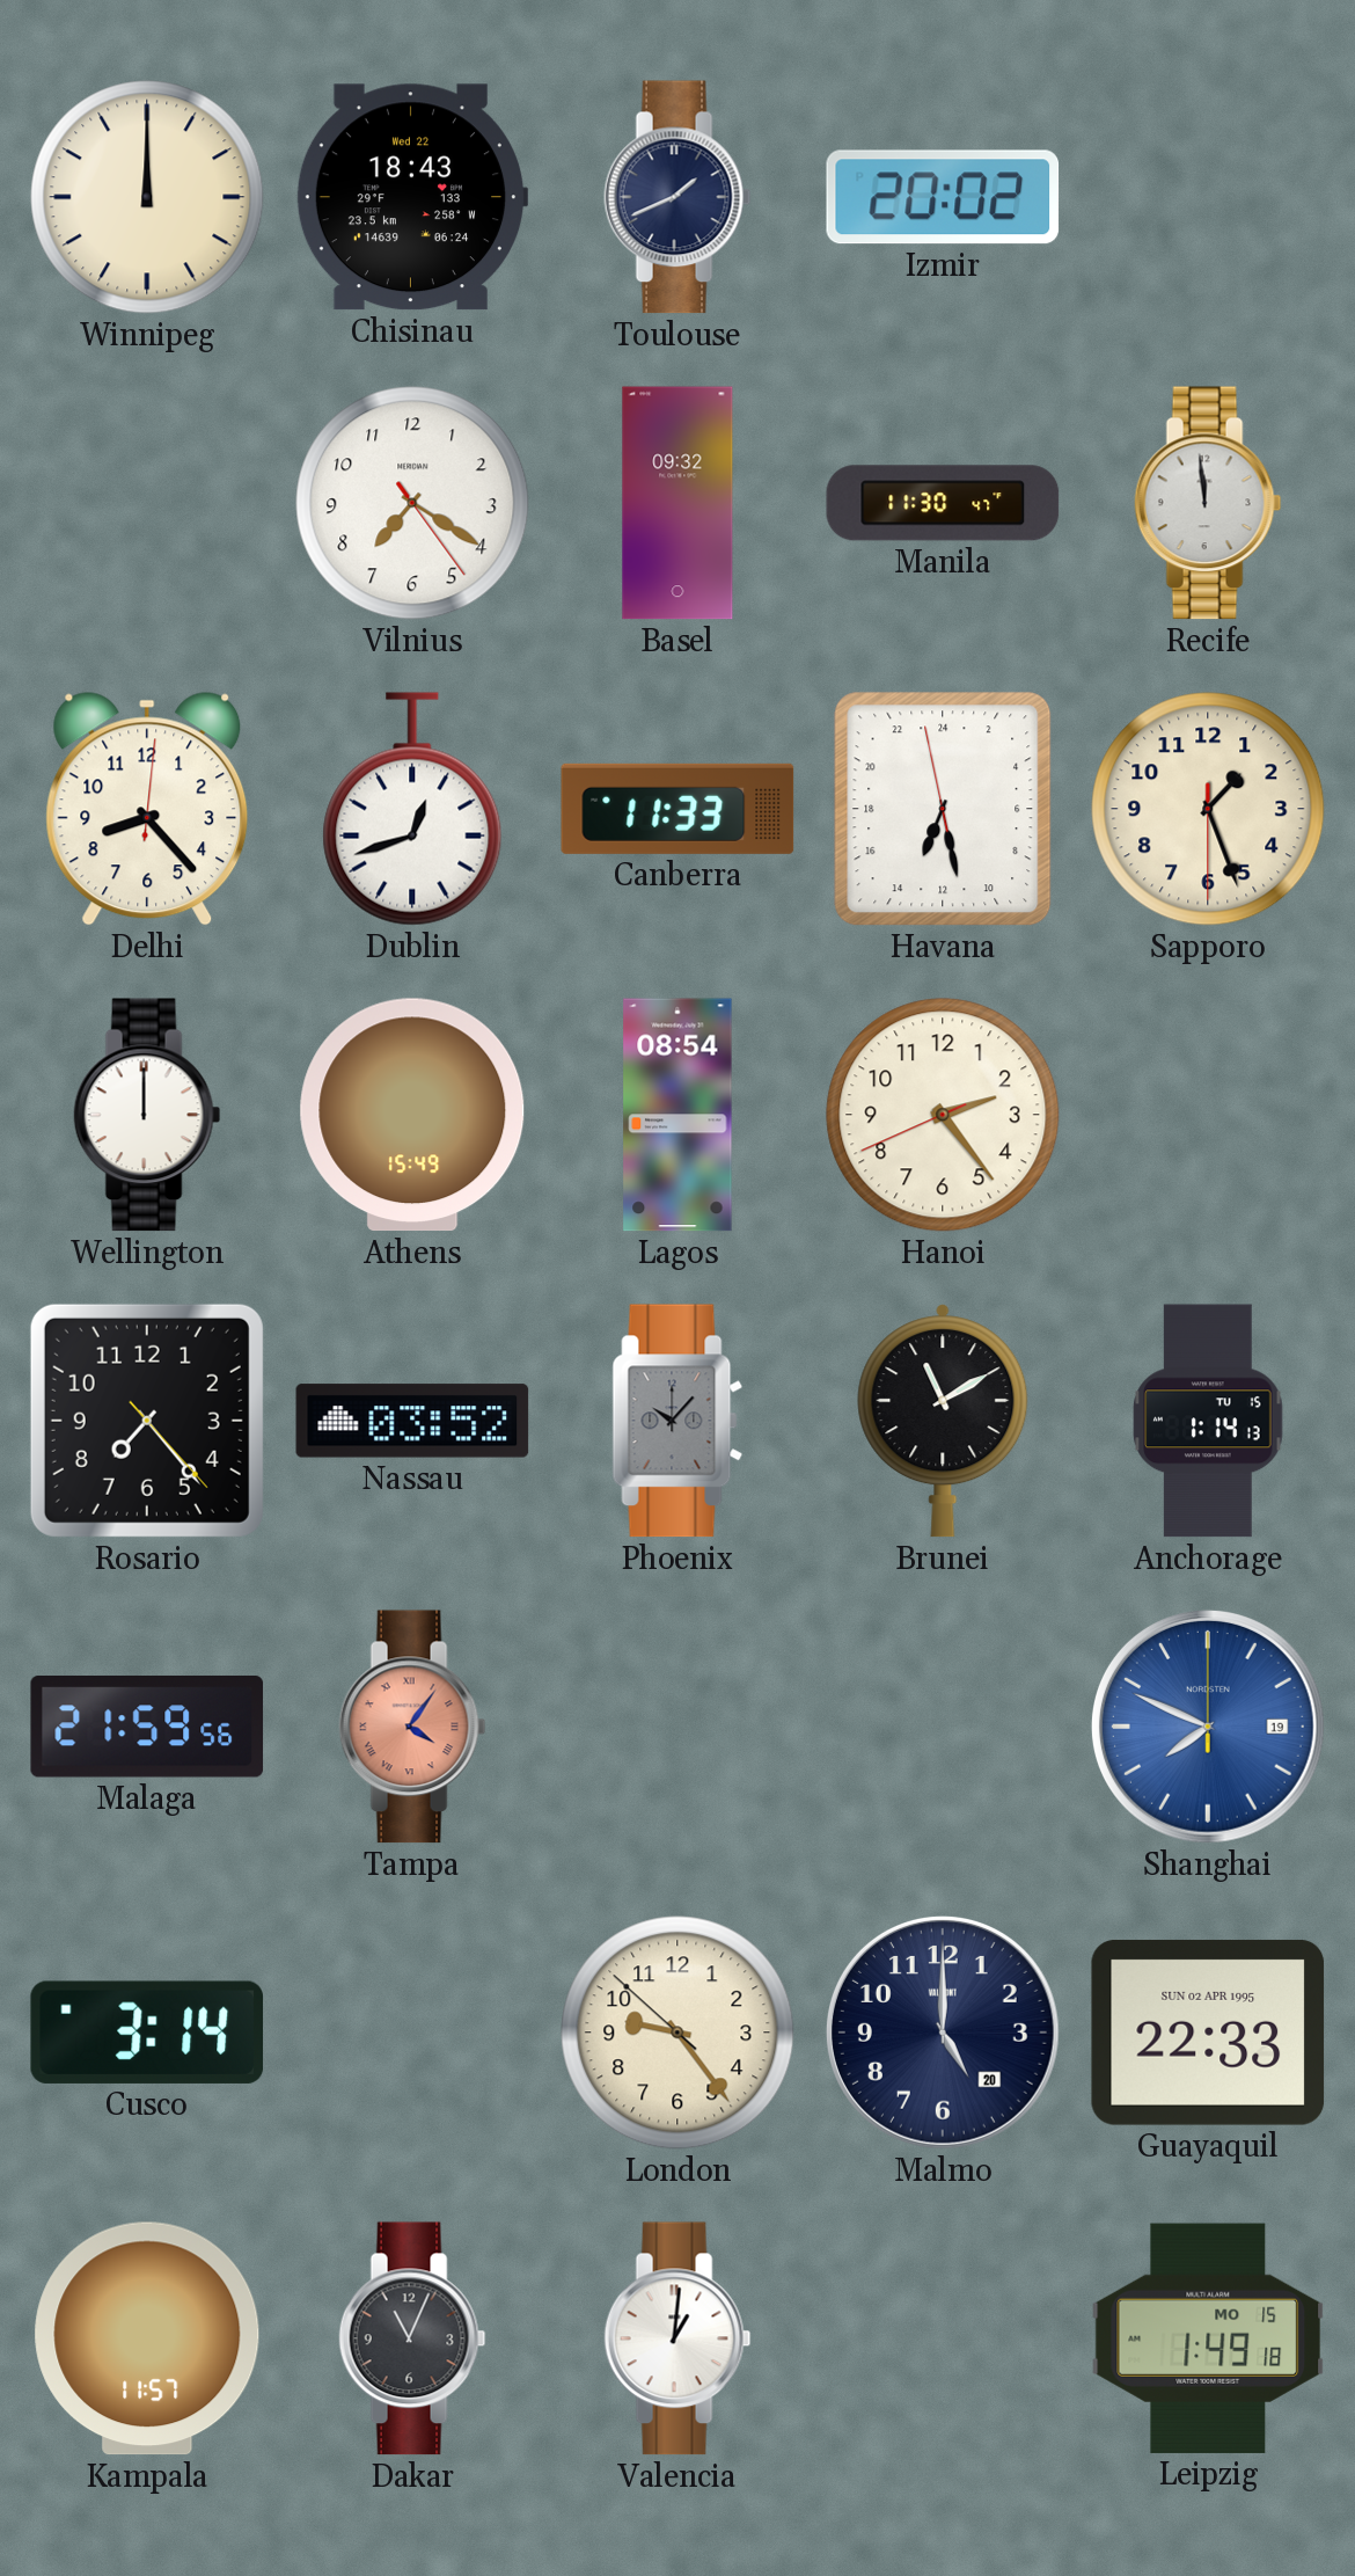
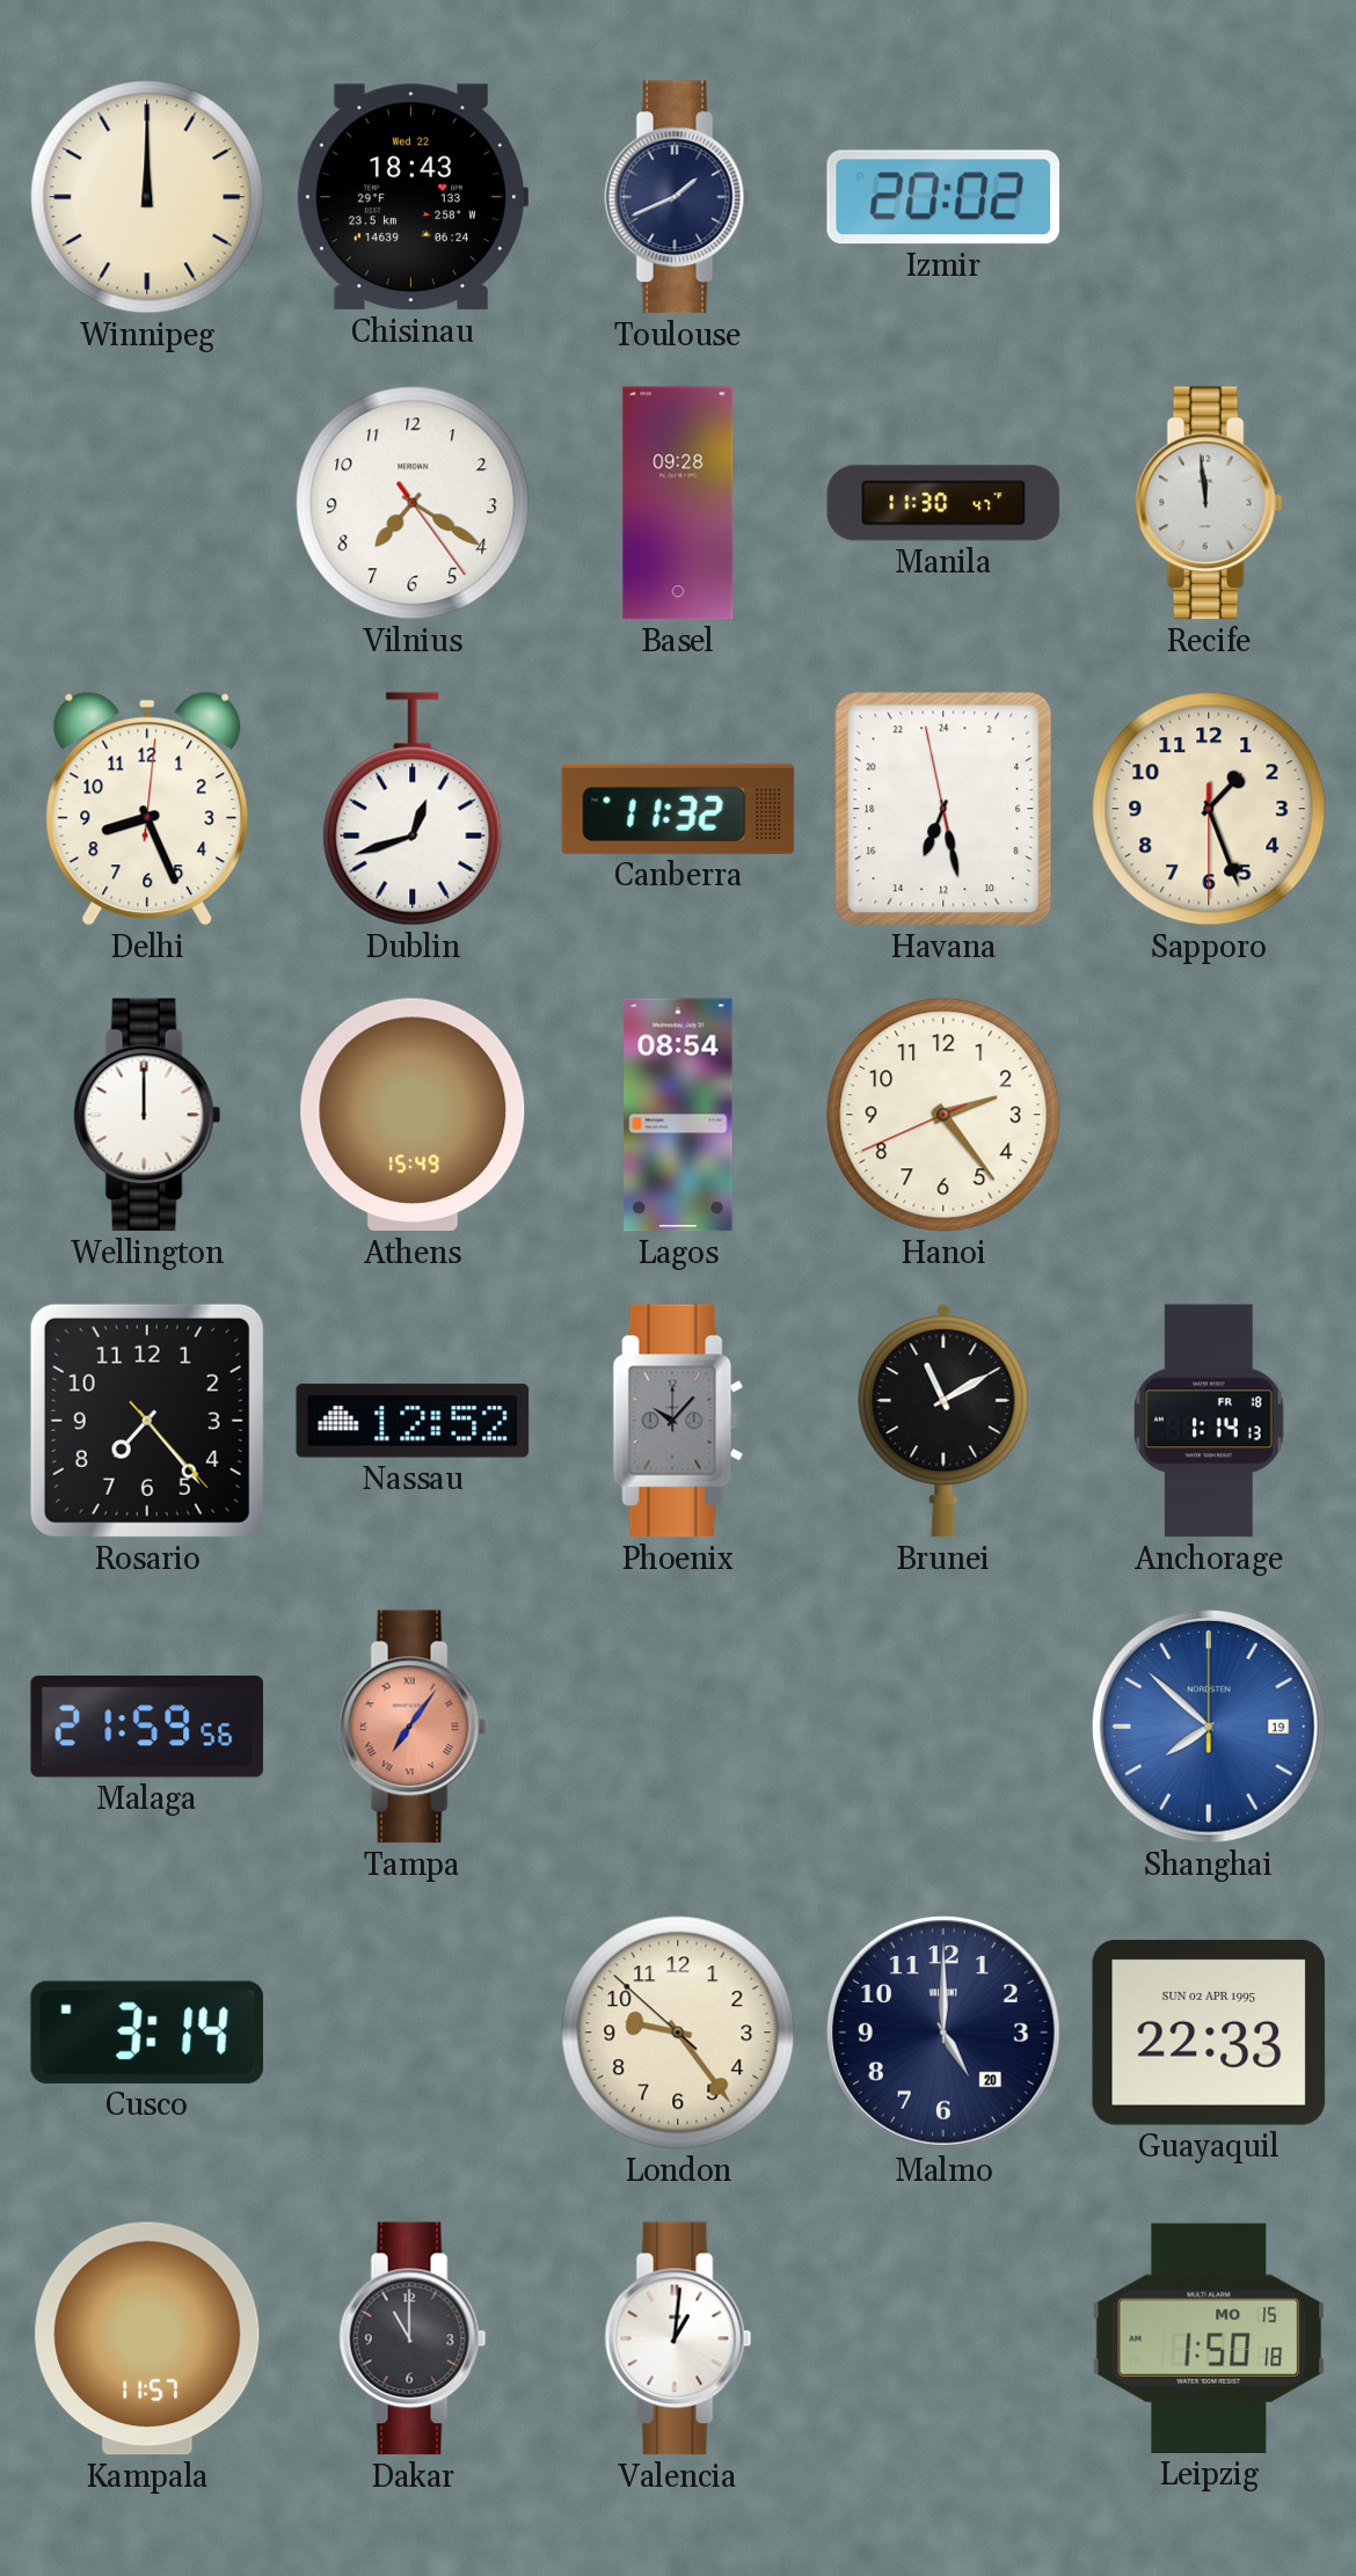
Basel: 09:32 -> 09:28
Delhi: 8:23 -> 8:26
Canberra: 11:33 -> 11:32
Nassau: 03:52 -> 12:52
Anchorage date: TU 15 -> FR 18
Tampa: 4:06 -> 7:06
Shanghai: 7:49 -> 7:52
Dakar: 11:04 -> 11:00
Leipzig: 1:49 -> 1:50
